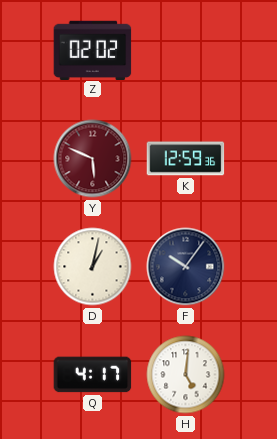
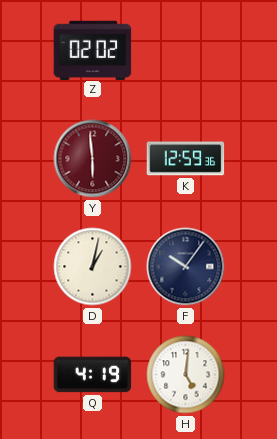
Y: 5:49 -> 5:59
Q: 4:17 -> 4:19
